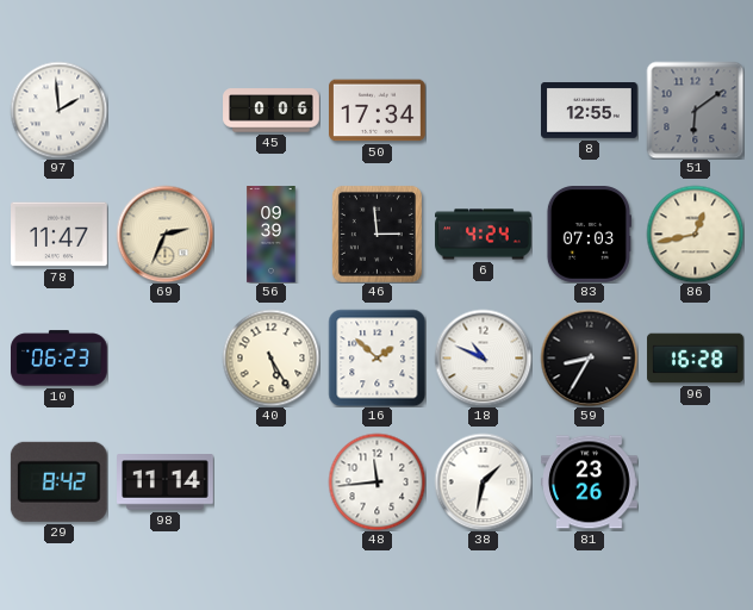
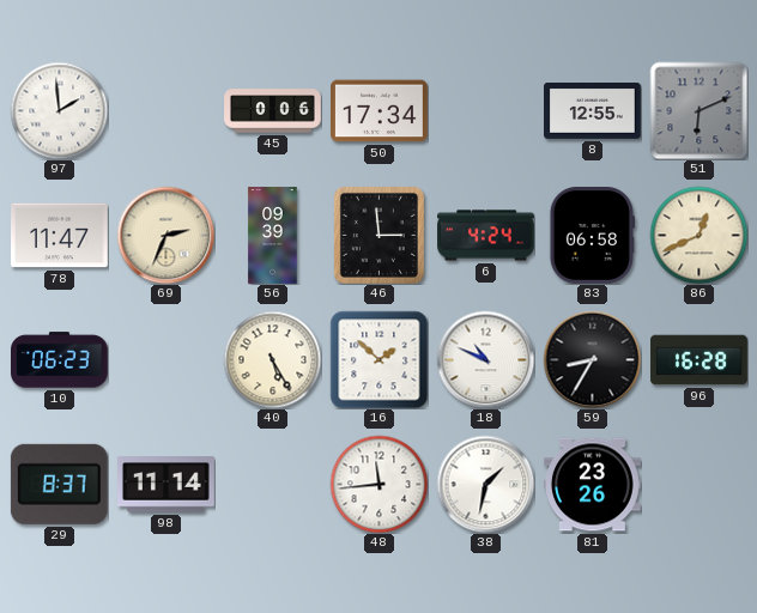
51: 6:09 -> 6:11
83: 07:03 -> 06:58
86: 12:43 -> 12:41
29: 8:42 -> 8:37
